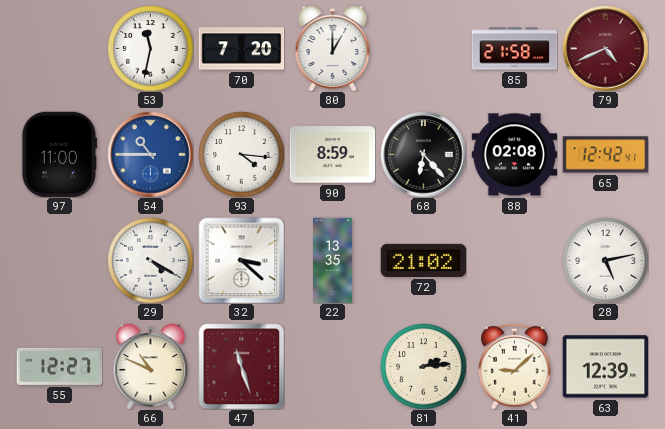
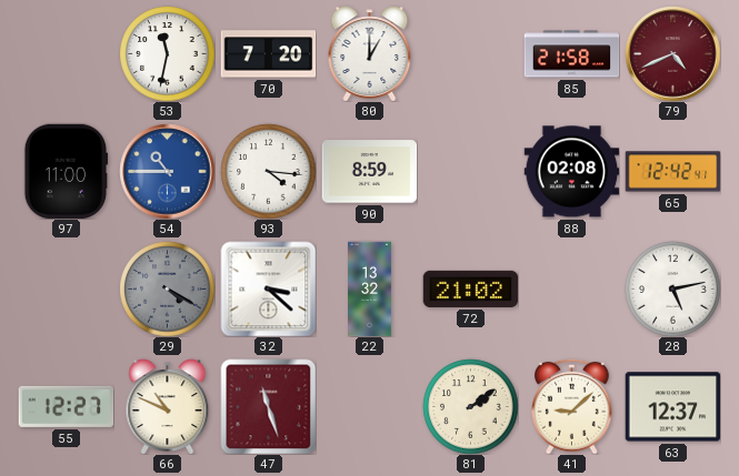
68: 6:23 -> none
29 dial: white -> grey
22: 13:35 -> 13:32
81: 2:14 -> 2:09
63: 12:39 -> 12:37
